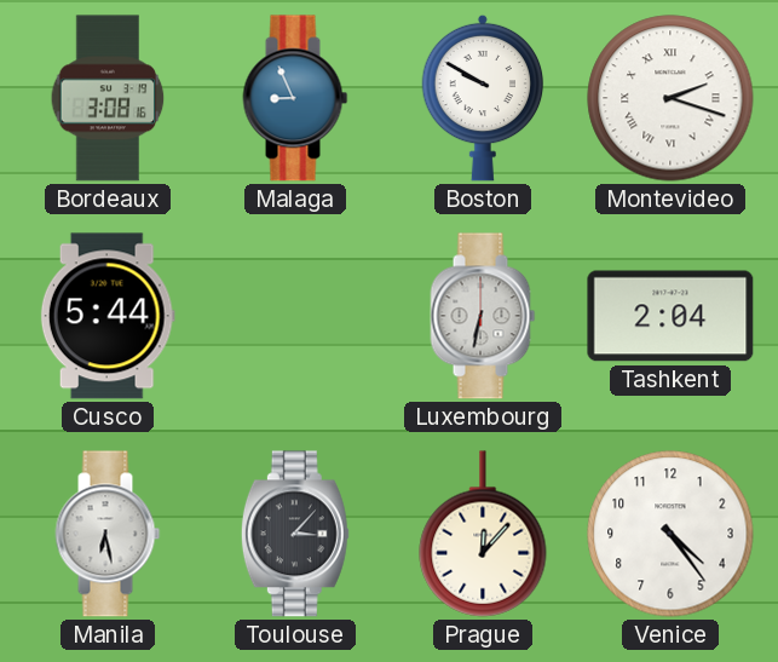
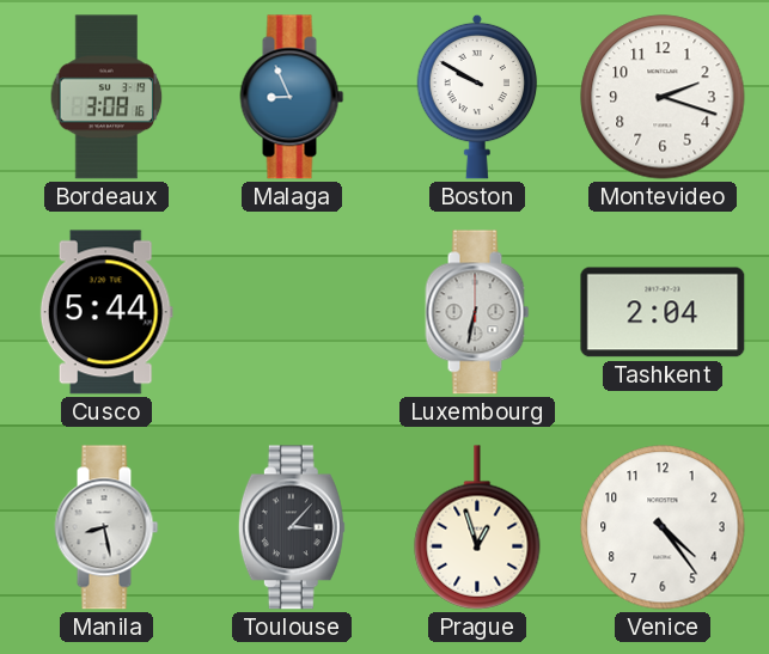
Montevideo numerals: Roman -> Arabic
Manila: 6:28 -> 8:28
Prague: 12:07 -> 12:57
